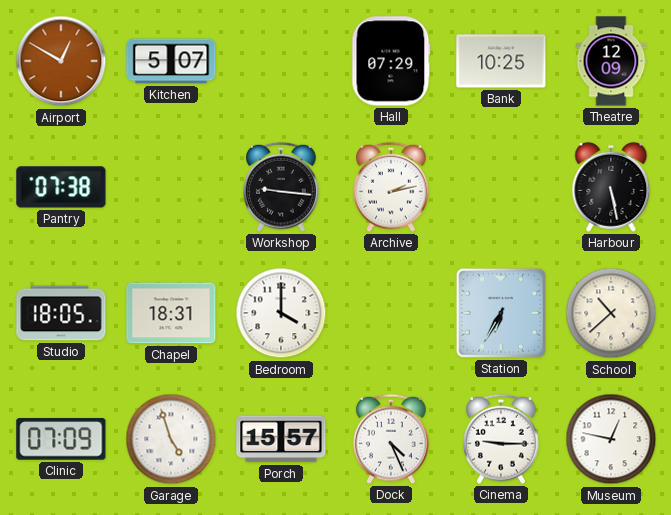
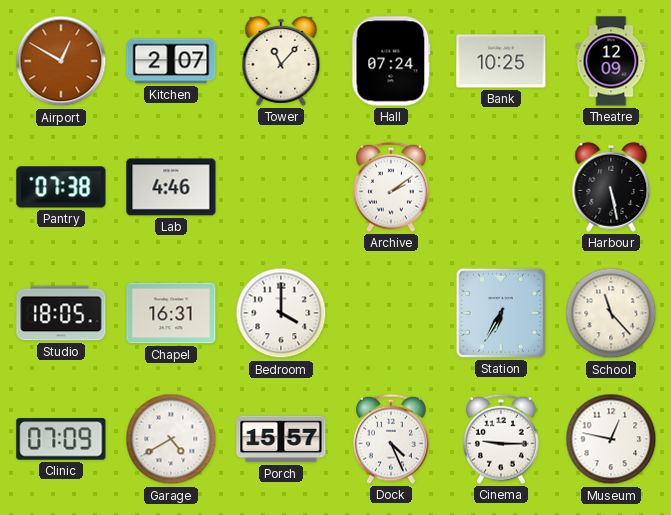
Kitchen: 5:07 -> 2:07
Tower: none -> 11:07
Hall: 07:29 -> 07:24
Lab: none -> 4:46
Workshop: 9:16 -> none
Archive: 2:13 -> 2:09
Chapel: 18:31 -> 16:31
School: 10:38 -> 11:23
Garage: 4:57 -> 4:40
